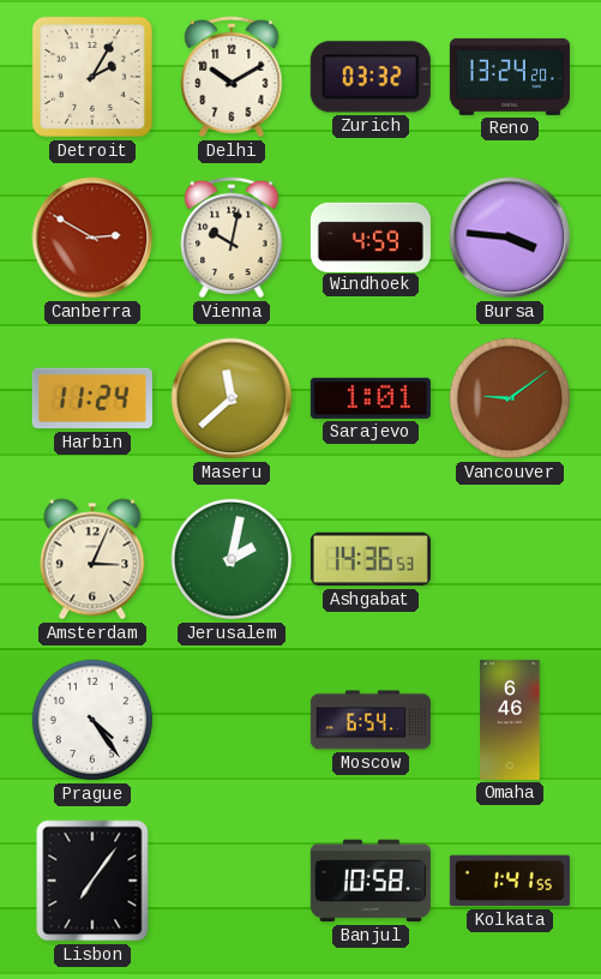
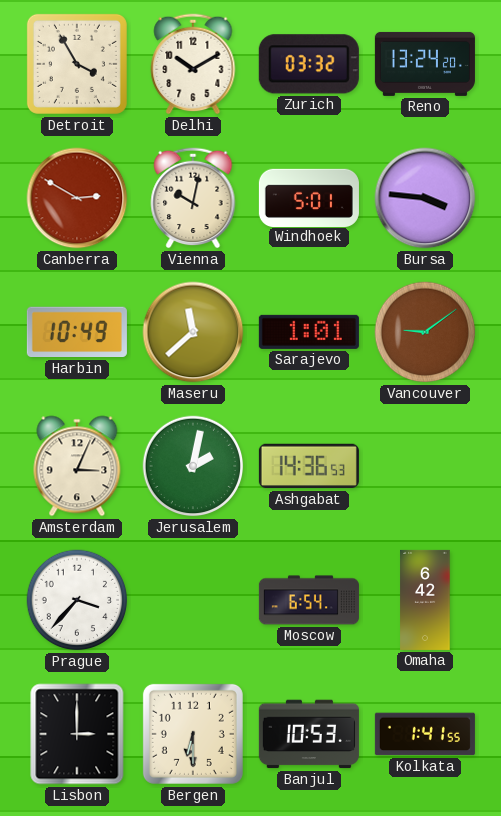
Detroit: 2:05 -> 3:55
Windhoek: 4:59 -> 5:01
Harbin: 11:24 -> 10:49
Prague: 4:24 -> 3:37
Omaha: 6:46 -> 6:42
Lisbon: 7:06 -> 3:00
Bergen: none -> 6:30
Banjul: 10:58 -> 10:53
